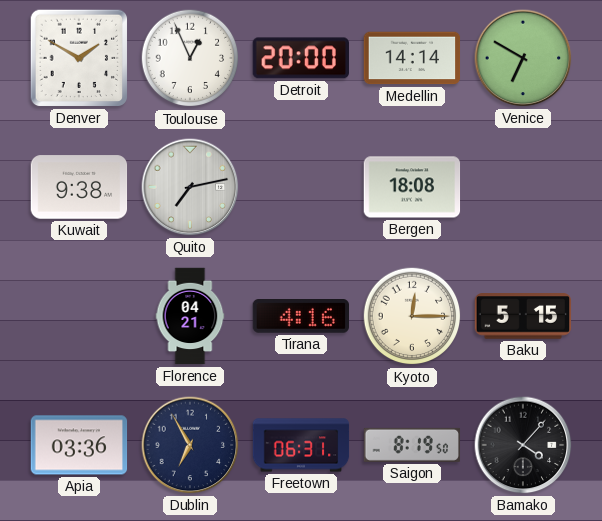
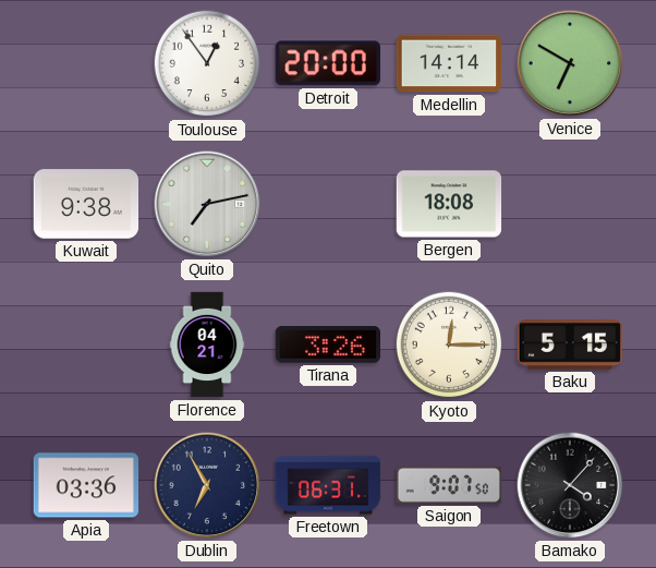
Denver: 1:50 -> none
Toulouse: 12:56 -> 12:54
Tirana: 4:16 -> 3:26
Saigon: 8:19 -> 9:07
